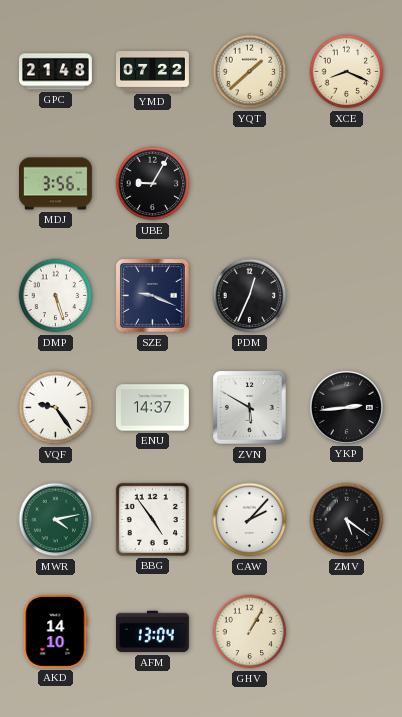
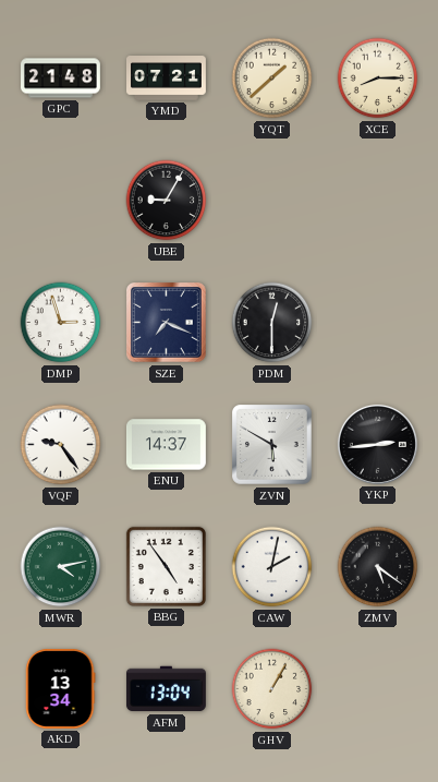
YMD: 07:22 -> 07:21
XCE: 8:19 -> 8:15
MDJ: 3:56 -> none
DMP: 5:27 -> 2:57
SZE: 9:19 -> 7:19
PDM: 12:34 -> 12:30
CAW: 2:07 -> 2:02
AKD: 14:10 -> 13:34
